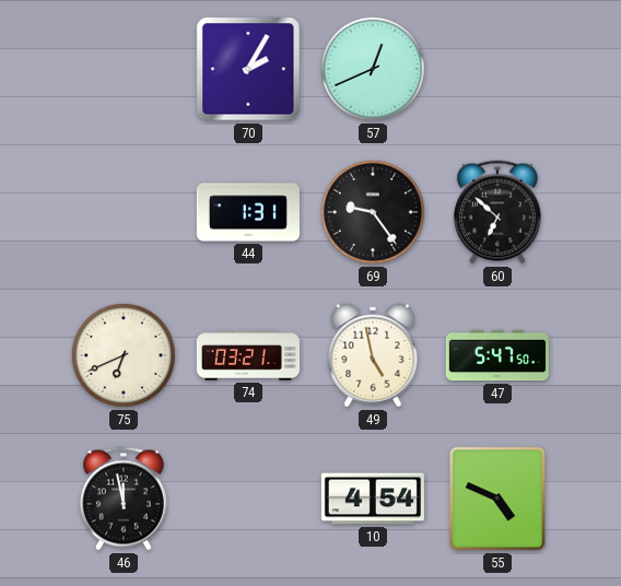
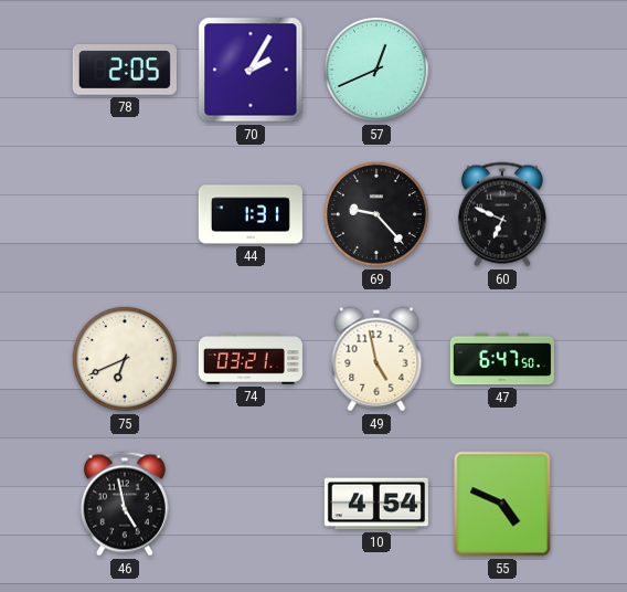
78: none -> 2:05
69: 9:24 -> 9:23
60: 6:52 -> 6:49
47: 5:47 -> 6:47
46: 11:58 -> 4:58
